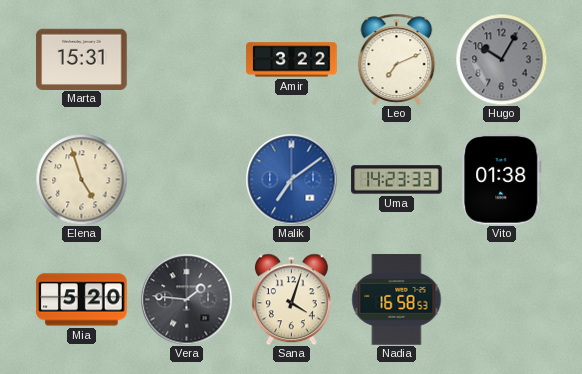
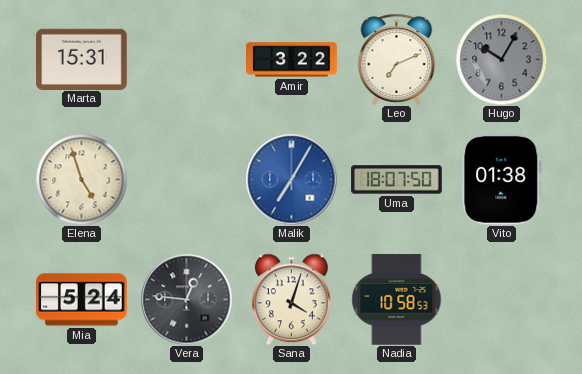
Malik: 7:09 -> 7:05
Uma: 14:23 -> 18:07
Mia: 5:20 -> 5:24
Vera: 1:46 -> 12:46
Nadia: 16:58 -> 10:58
